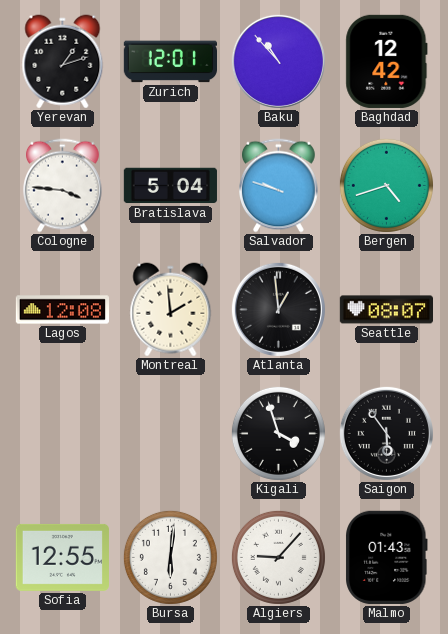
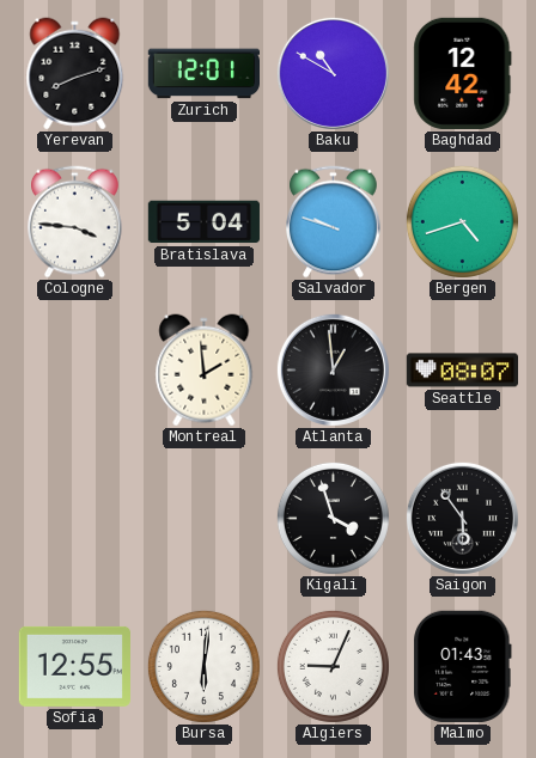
Yerevan: 1:12 -> 8:12
Baku: 10:53 -> 10:50
Lagos: 12:08 -> none
Algiers: 9:07 -> 9:04
